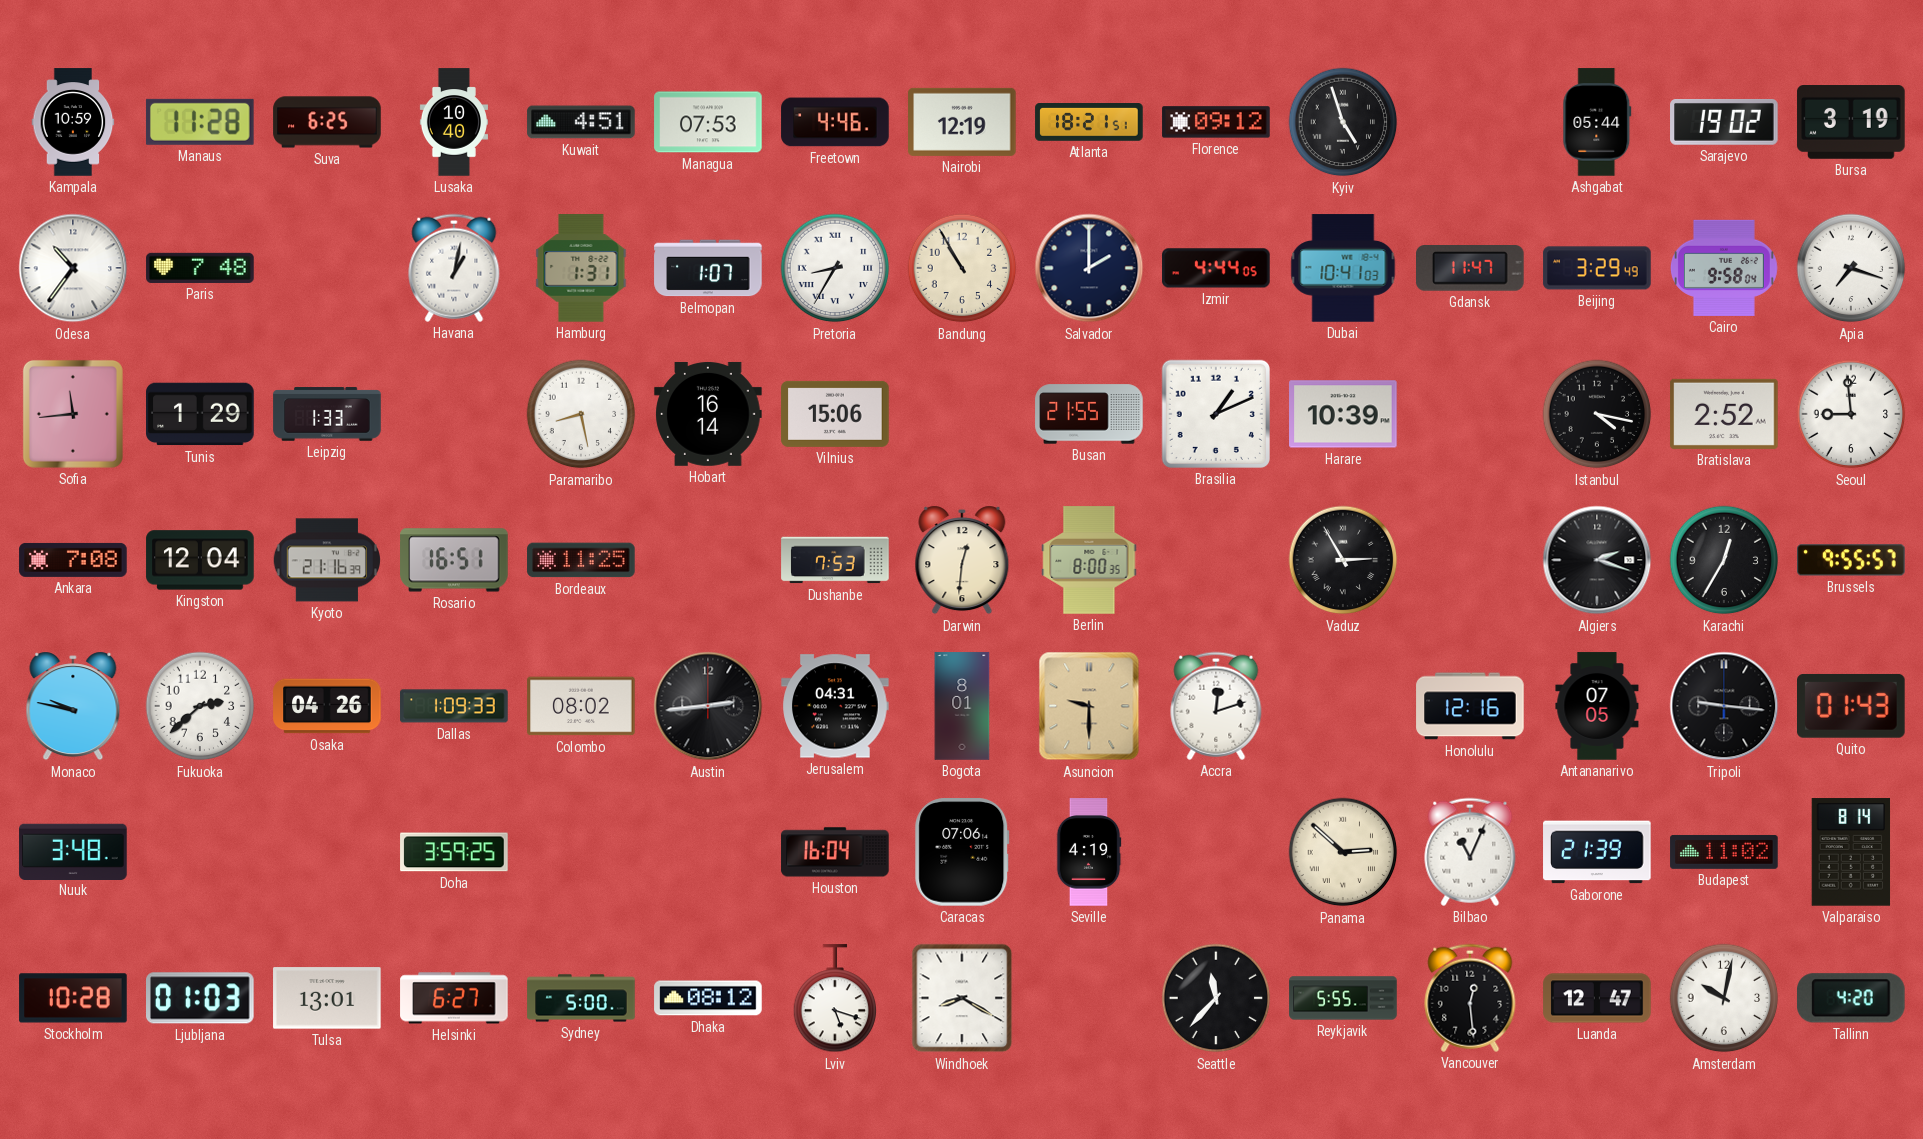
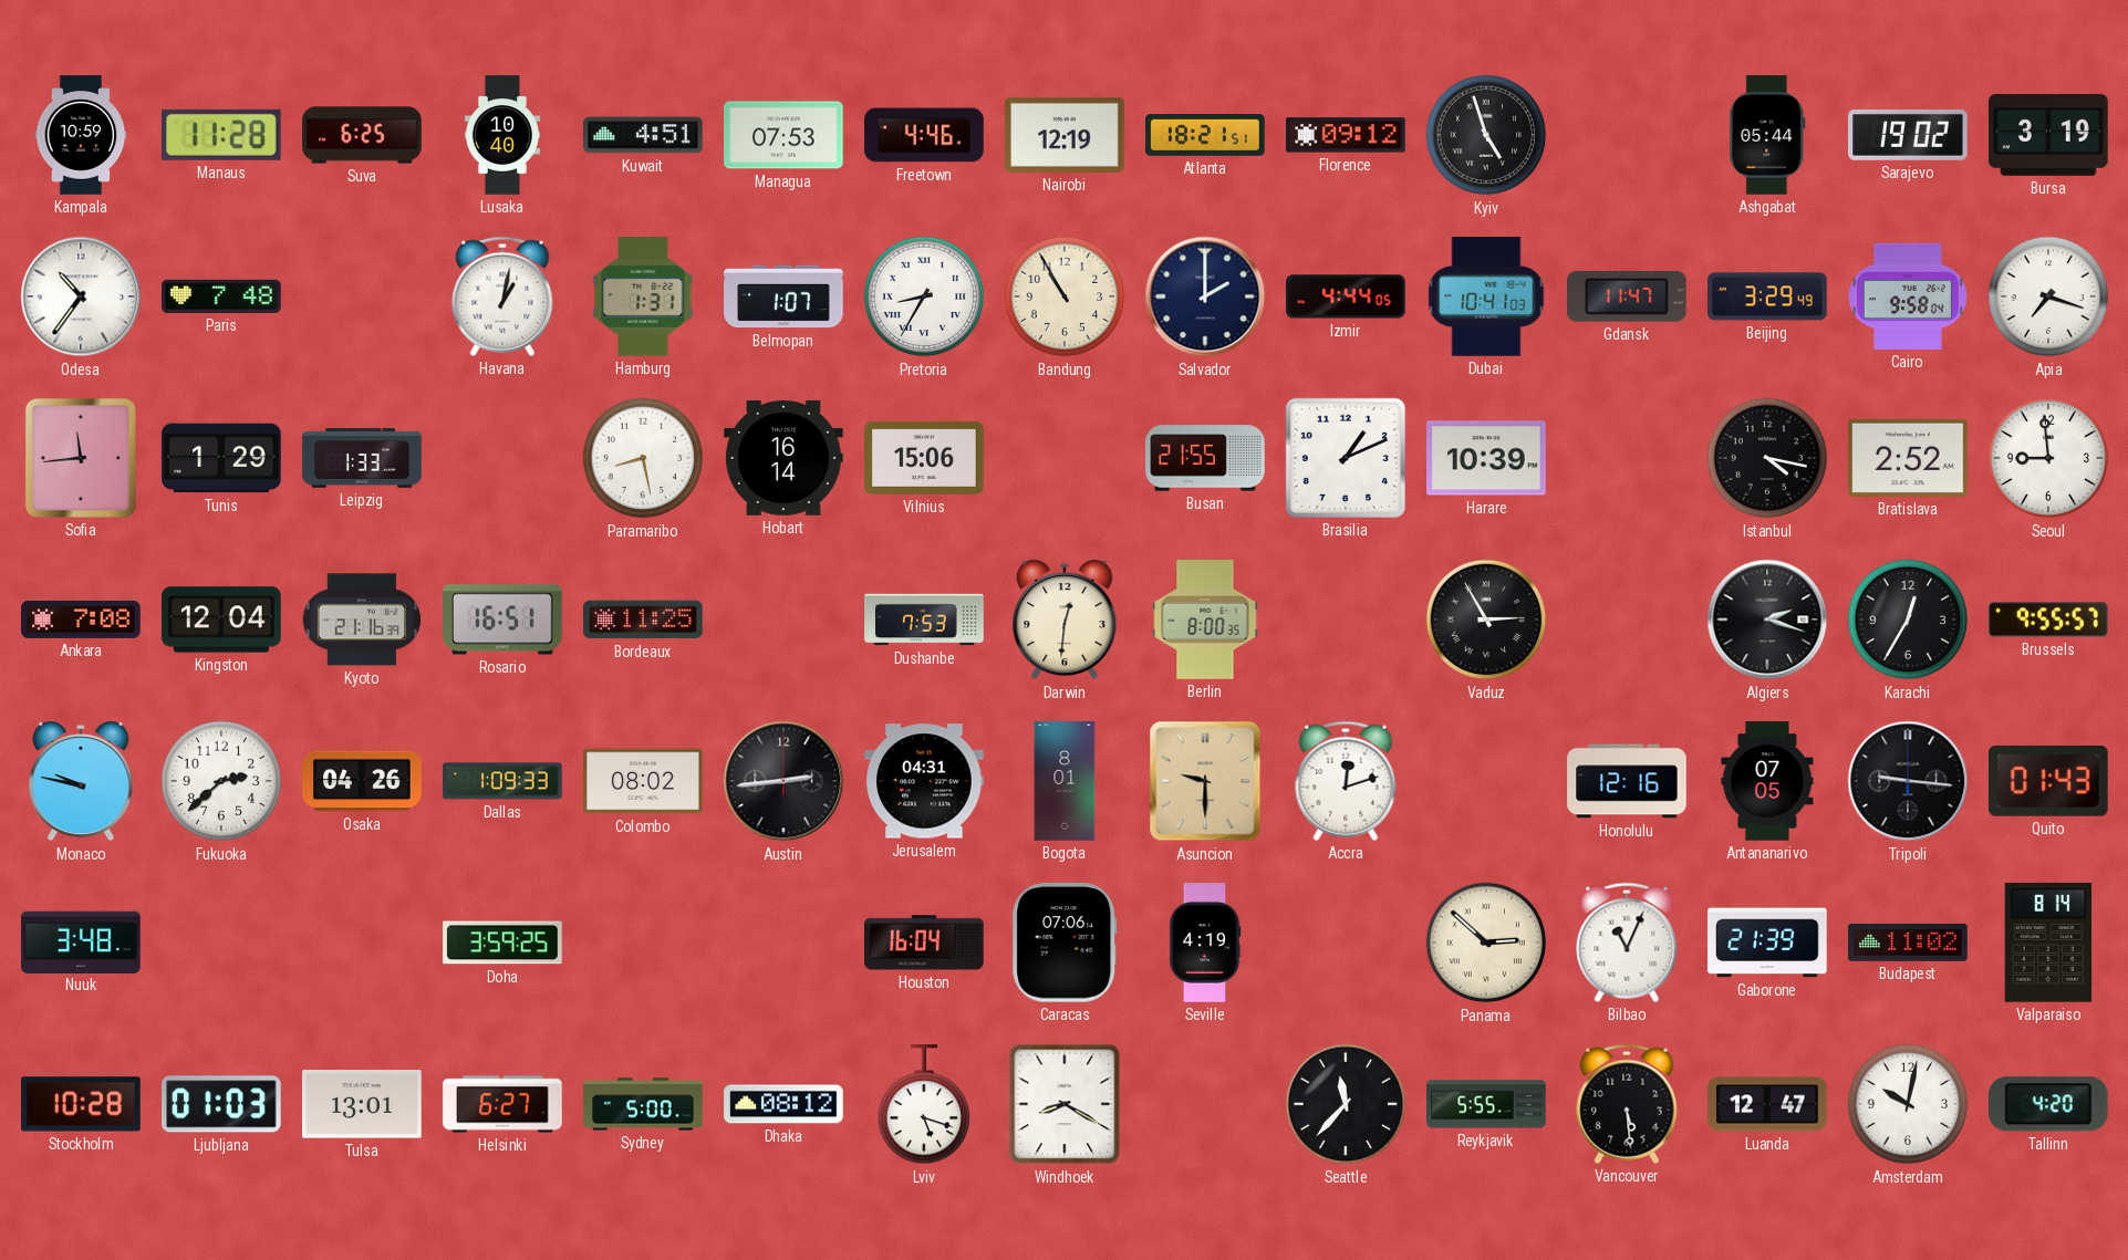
Vancouver: 12:29 -> 5:29
